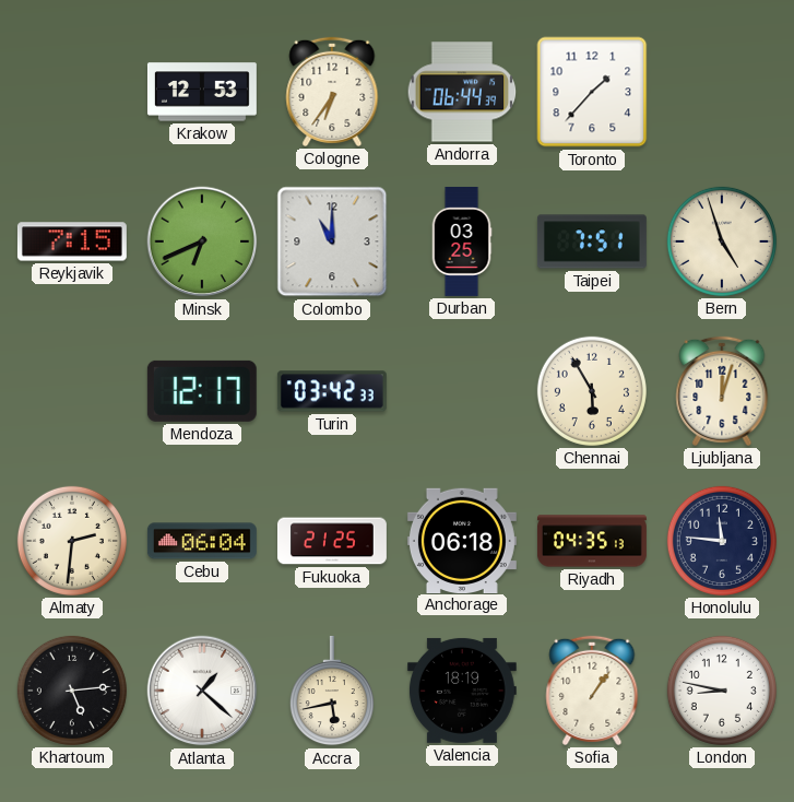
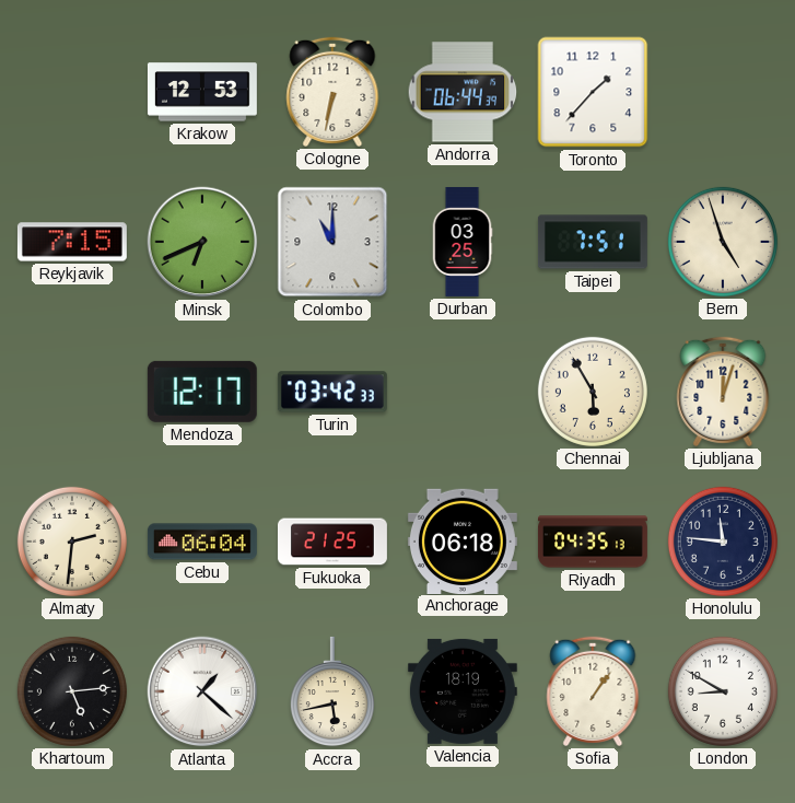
Cologne: 6:36 -> 6:32
London: 8:47 -> 8:50
